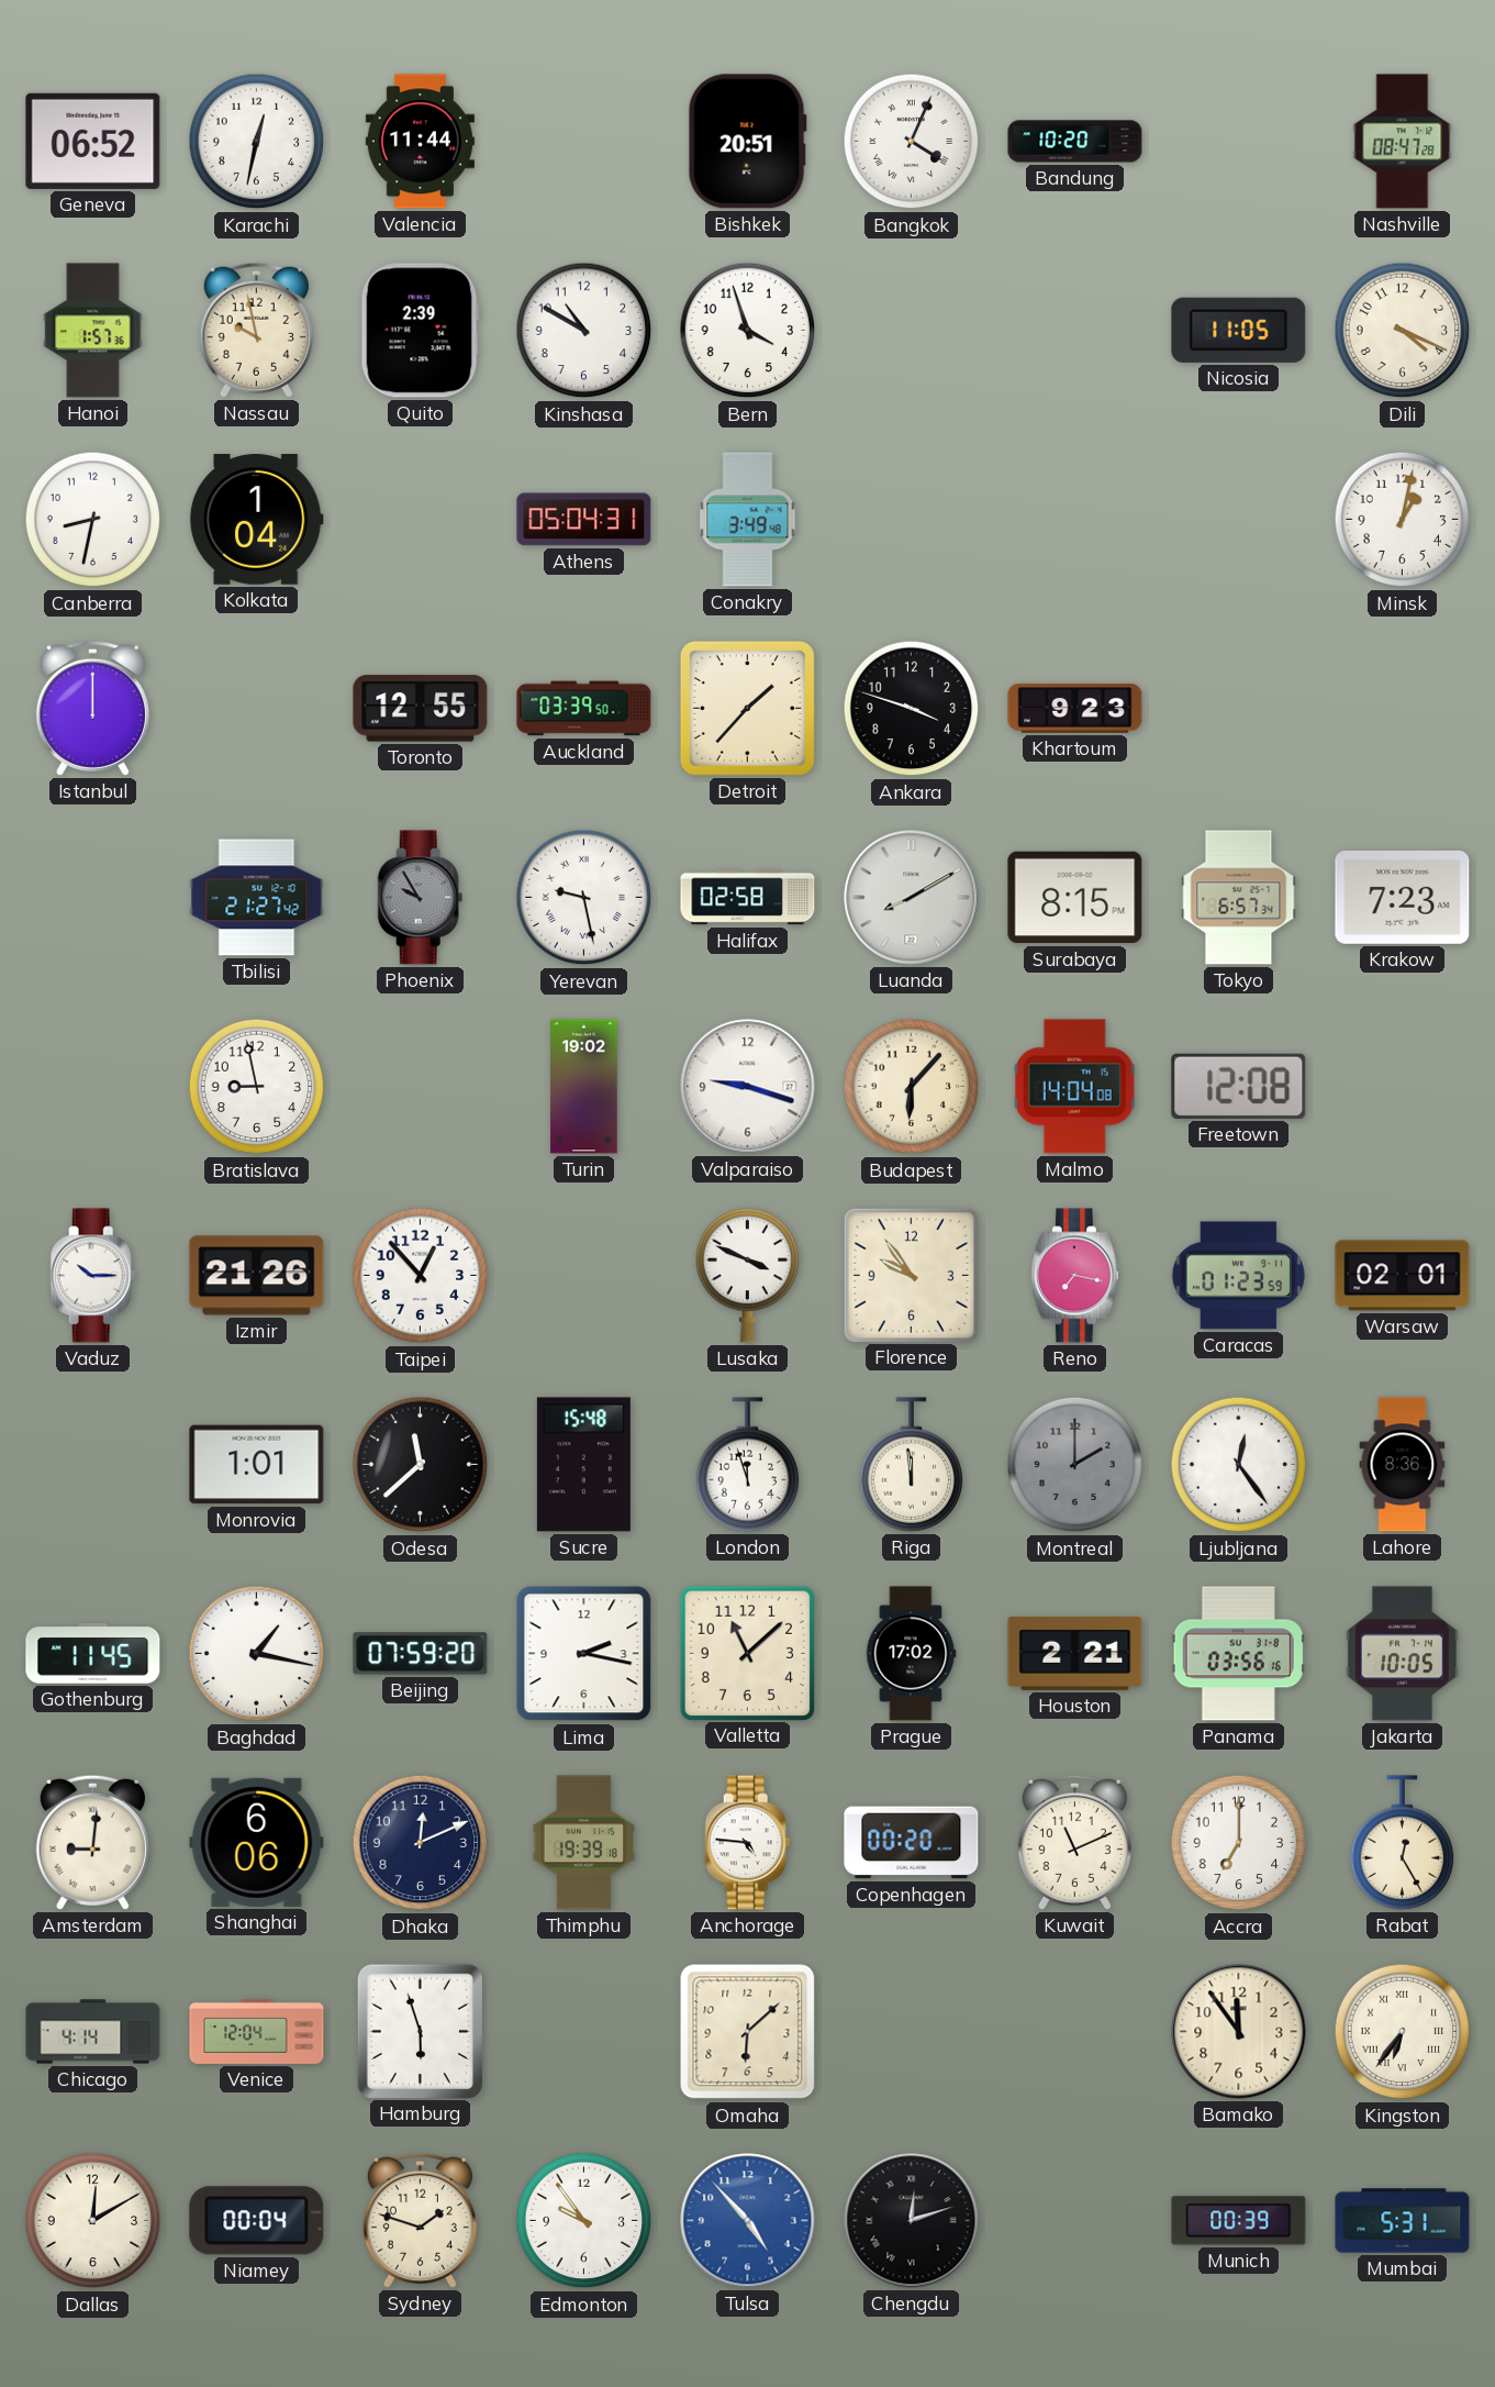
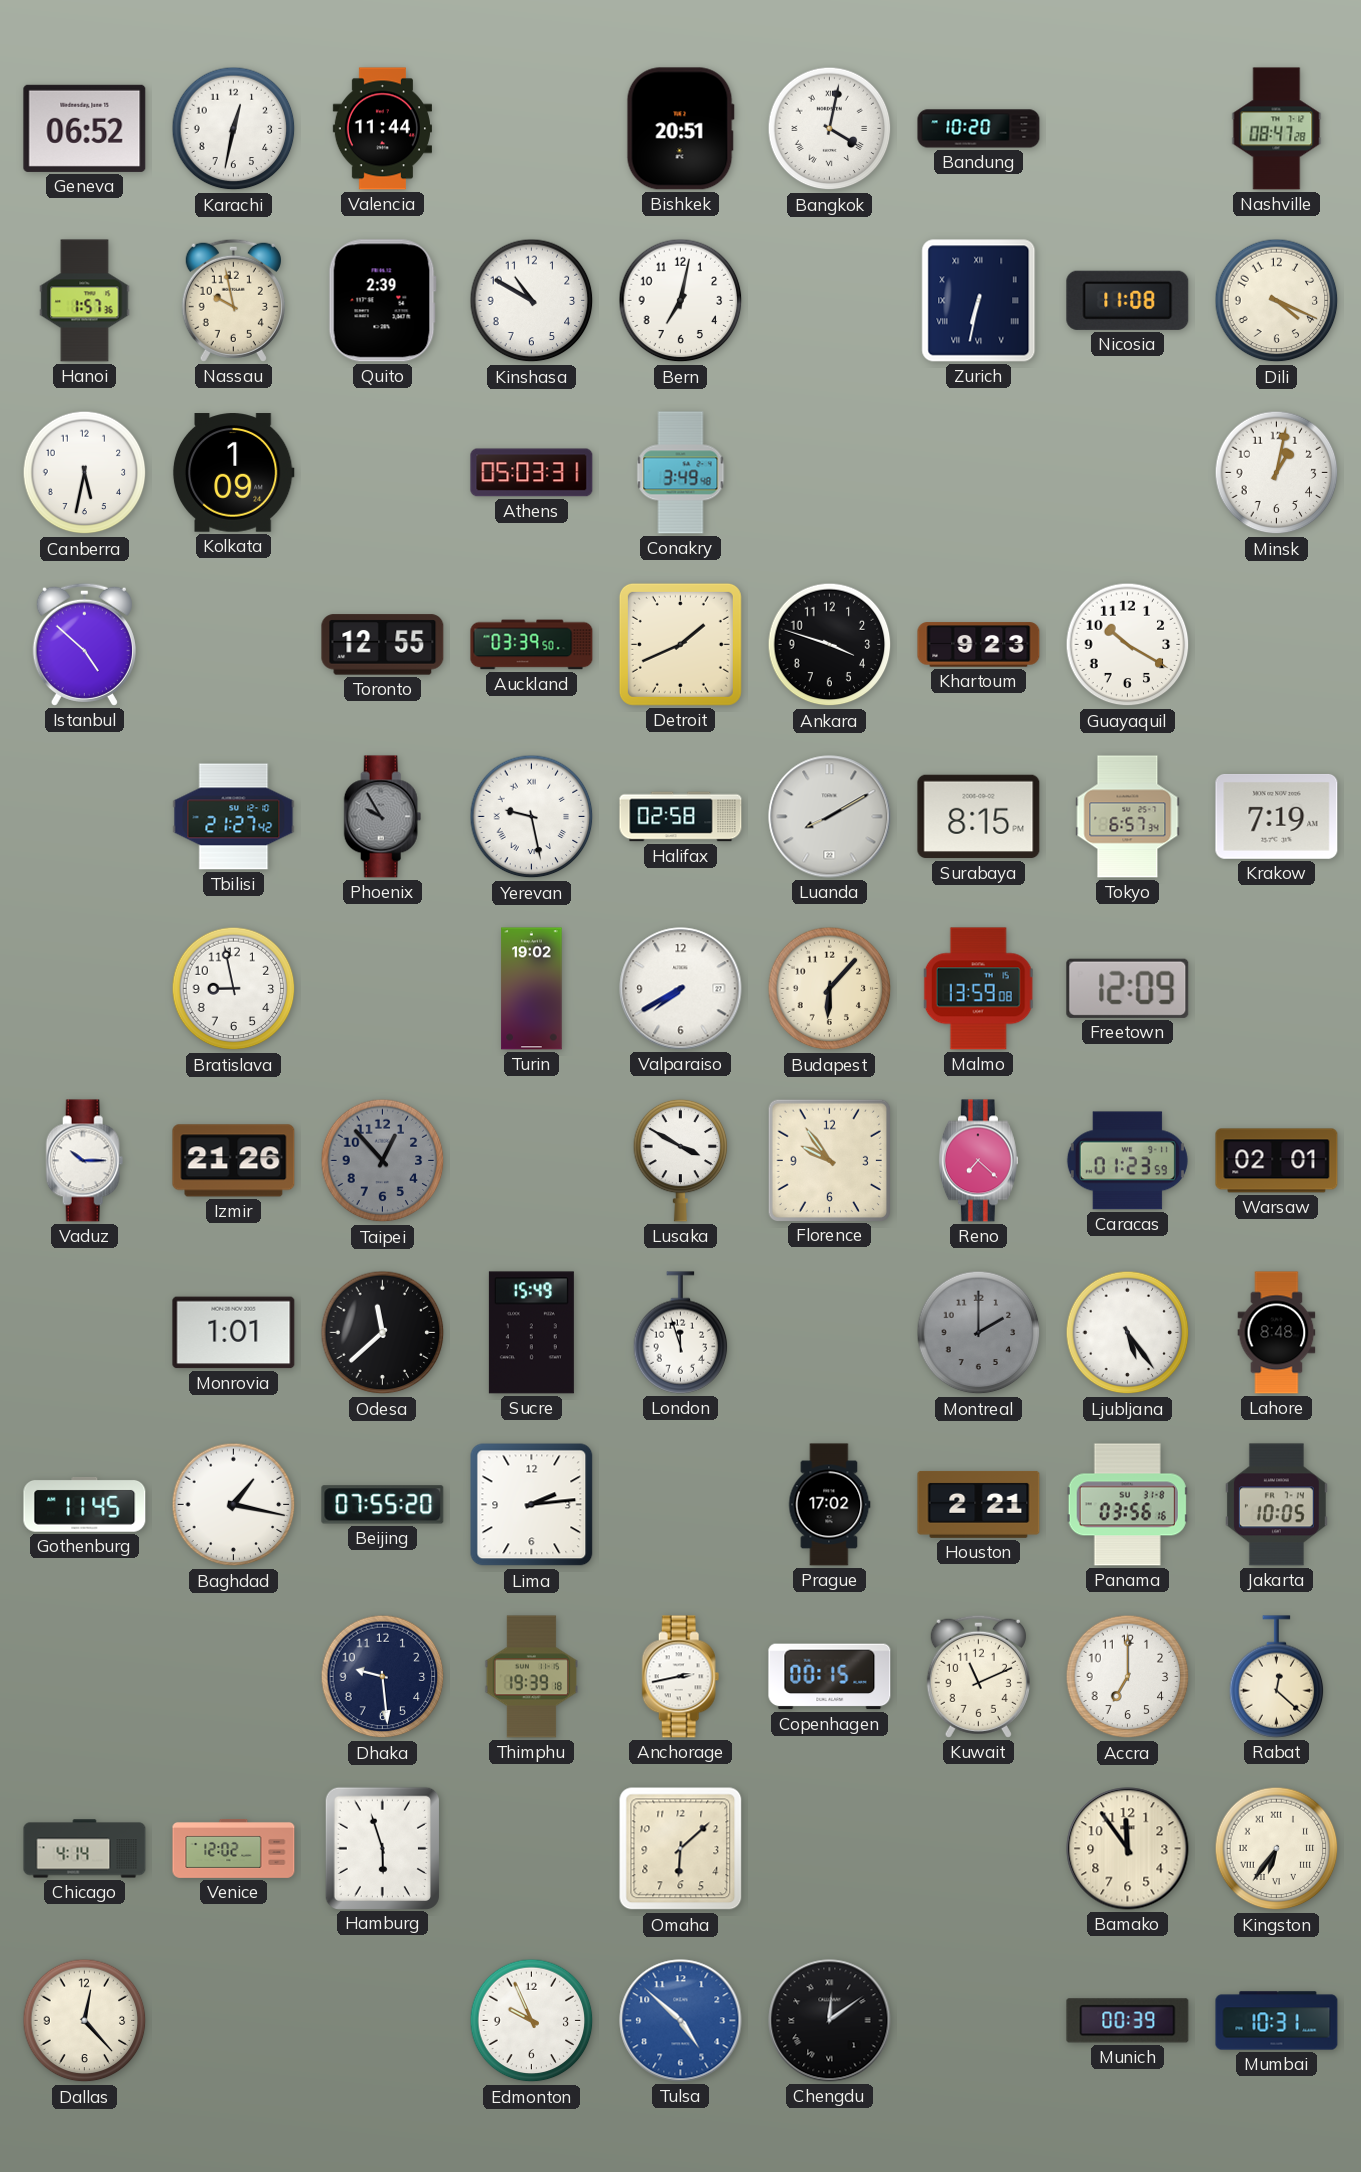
Bangkok: 4:04 -> 4:02
Bern: 3:57 -> 7:02
Zurich: none -> 6:32
Nicosia: 11:05 -> 11:08
Canberra: 8:32 -> 5:32
Kolkata: 1:04 -> 1:09
Athens: 05:04 -> 05:03
Istanbul: 12:00 -> 4:52
Detroit: 1:37 -> 1:41
Guayaquil: none -> 10:20
Krakow: 7:23 -> 7:19
Valparaiso: 9:18 -> 7:40
Malmo: 14:04 -> 13:59
Freetown: 12:08 -> 12:09
Taipei dial: white -> grey
Lusaka: 3:49 -> 3:50
Reno: 7:17 -> 7:22
Sucre: 15:48 -> 15:49
Riga: 11:59 -> none
Ljubljana: 12:24 -> 5:24
Lahore: 8:36 -> 8:48
Beijing: 07:59 -> 07:55
Lima: 2:17 -> 2:14
Valletta: 11:08 -> none
Amsterdam: 9:01 -> none
Shanghai: 6:06 -> none
Dhaka: 12:11 -> 9:29
Anchorage: 4:46 -> 2:43
Copenhagen: 00:20 -> 00:15
Rabat: 12:25 -> 12:22
Venice: 12:04 -> 12:02
Dallas: 12:10 -> 12:23
Niamey: 00:04 -> none
Sydney: 1:48 -> none
Edmonton: 9:54 -> 9:56
Tulsa: 4:53 -> 4:52
Chengdu: 12:12 -> 12:09
Mumbai: 5:31 -> 10:31
